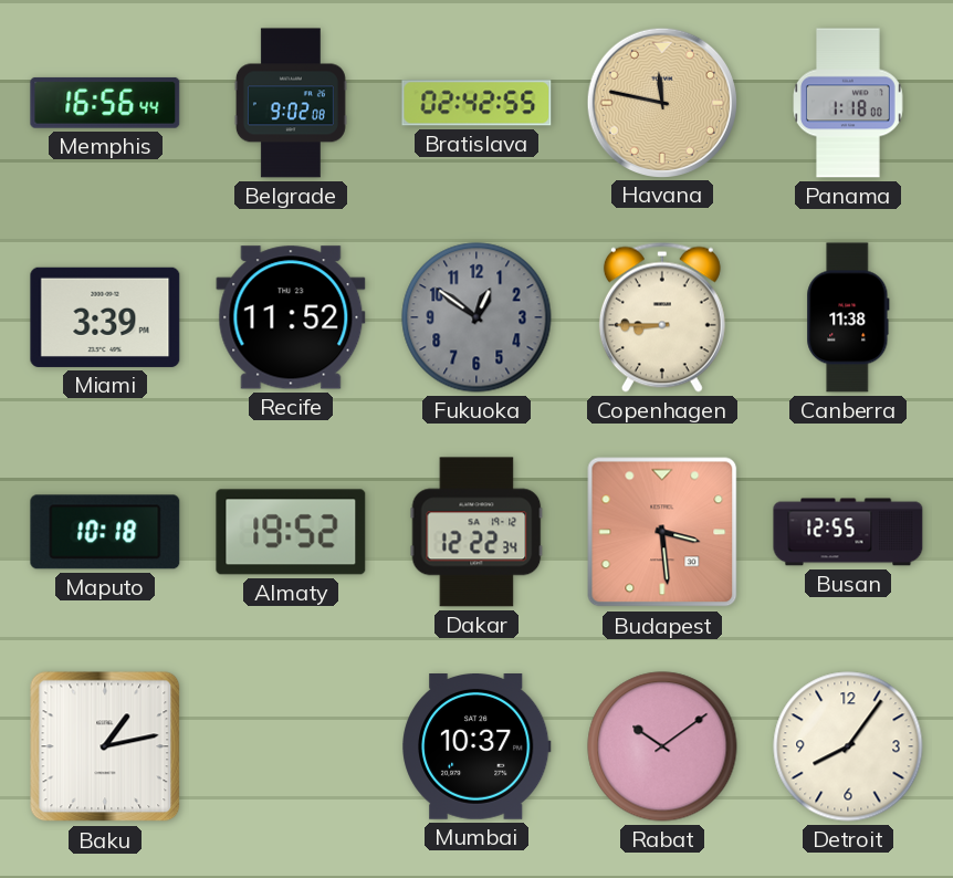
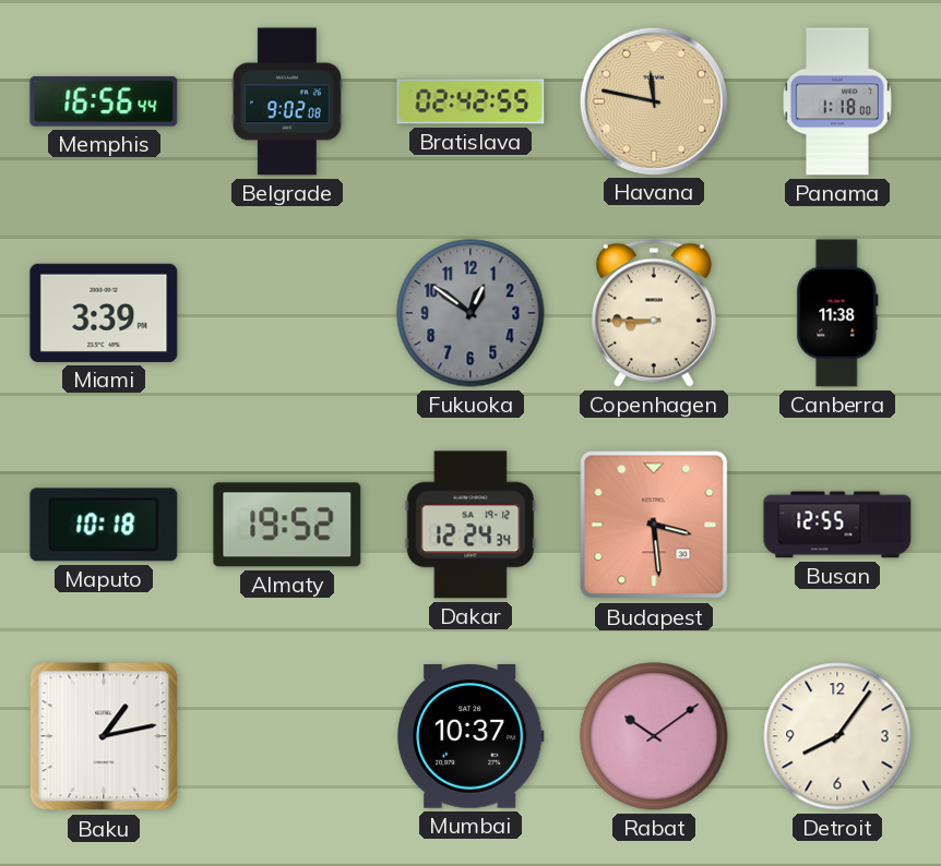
Recife: 11:52 -> none
Dakar: 12:22 -> 12:24
